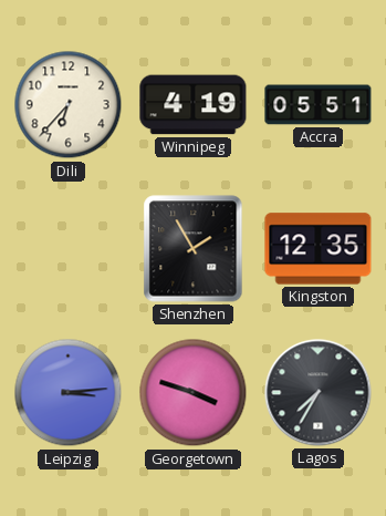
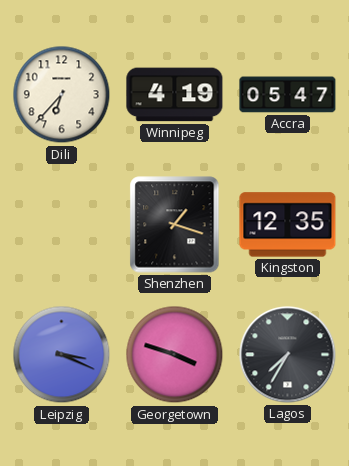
Accra: 05:51 -> 05:47
Shenzhen: 1:55 -> 1:18
Leipzig: 3:14 -> 3:19
